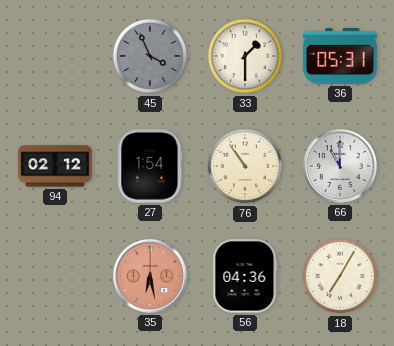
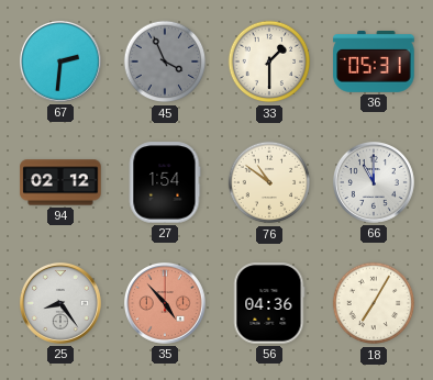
67: none -> 2:31
76: 10:54 -> 10:51
25: none -> 8:24
35: 6:28 -> 4:53
